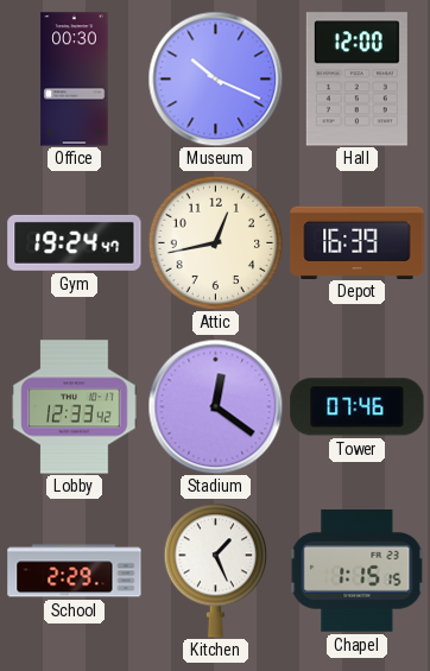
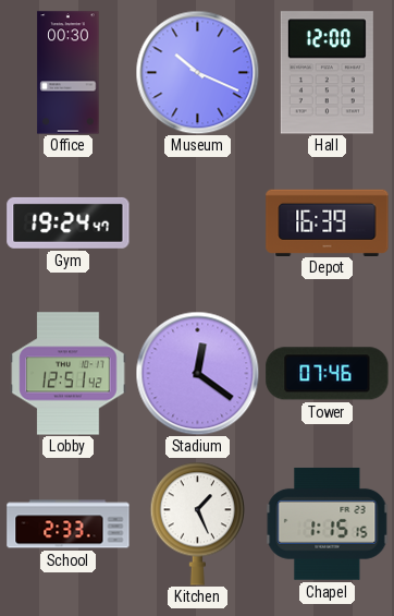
Attic: 12:43 -> none
Lobby: 12:33 -> 12:51
School: 2:29 -> 2:33
